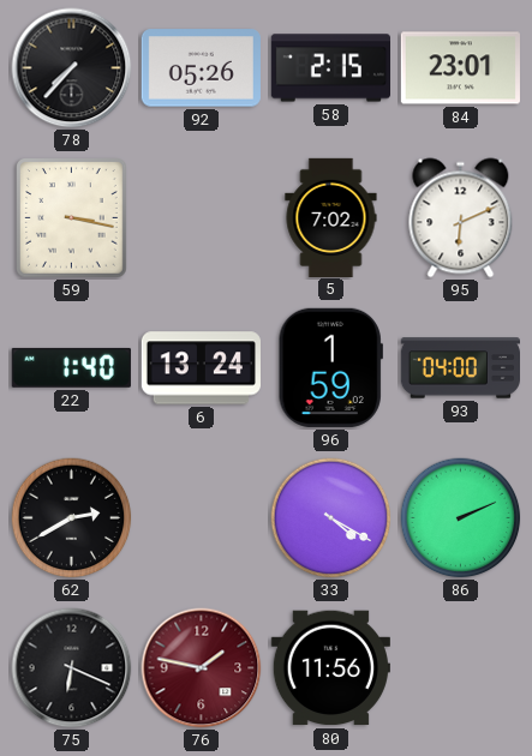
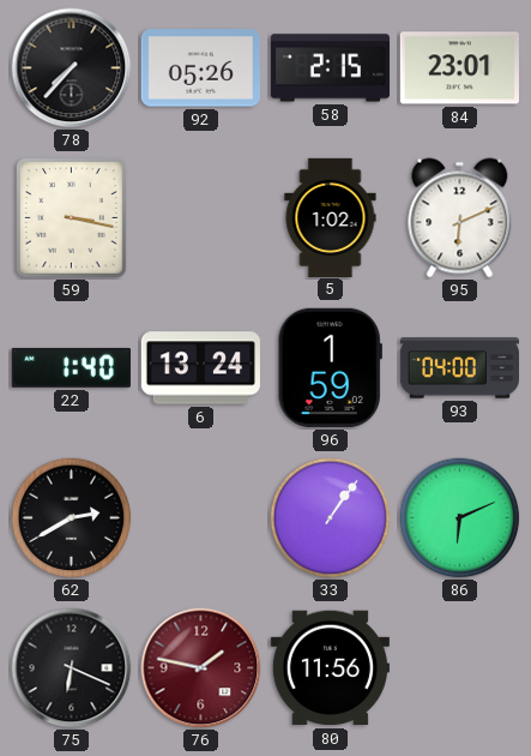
5: 7:02 -> 1:02
33: 4:20 -> 1:06
86: 2:11 -> 6:11
